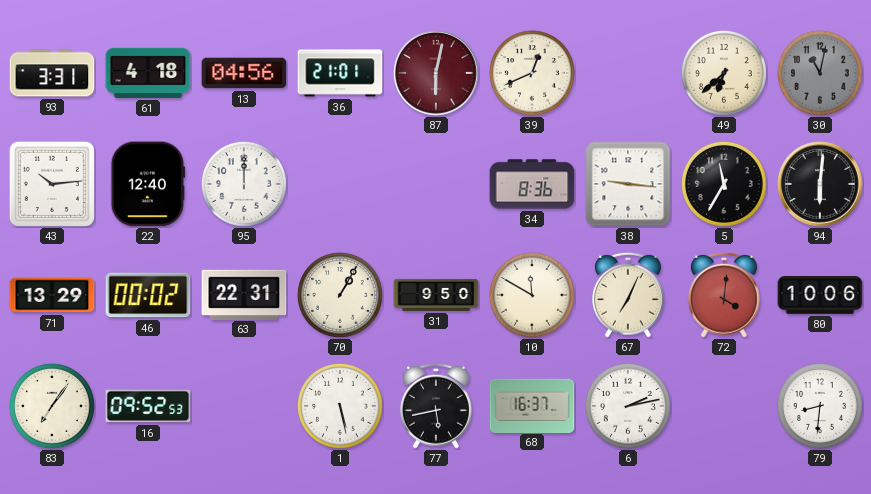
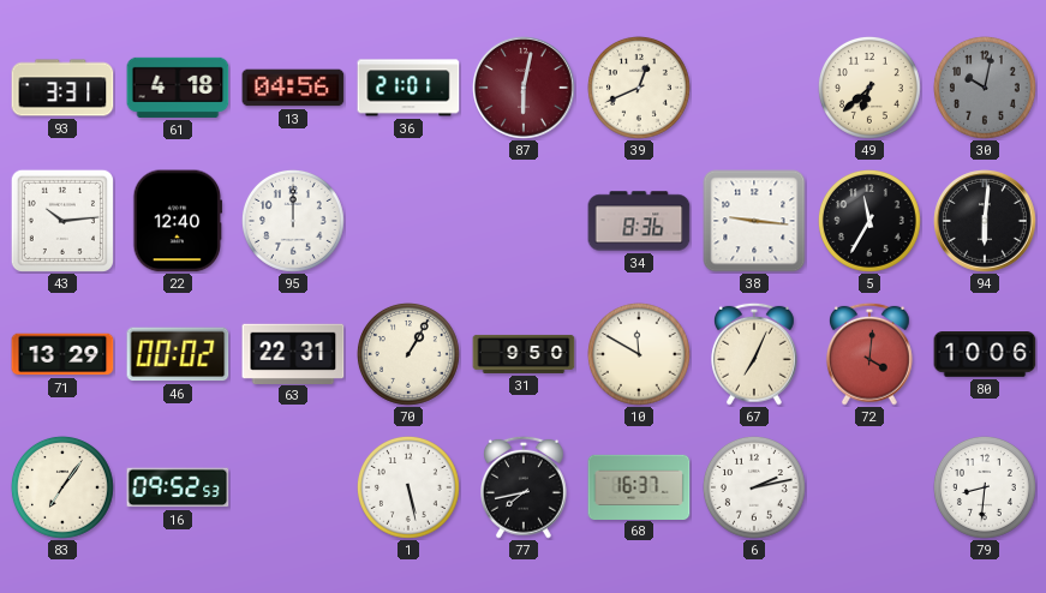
30: 11:02 -> 10:02
77: 5:43 -> 7:43
